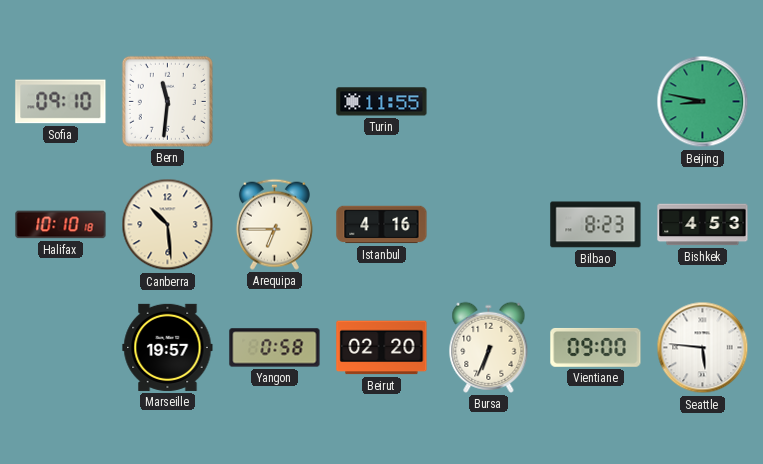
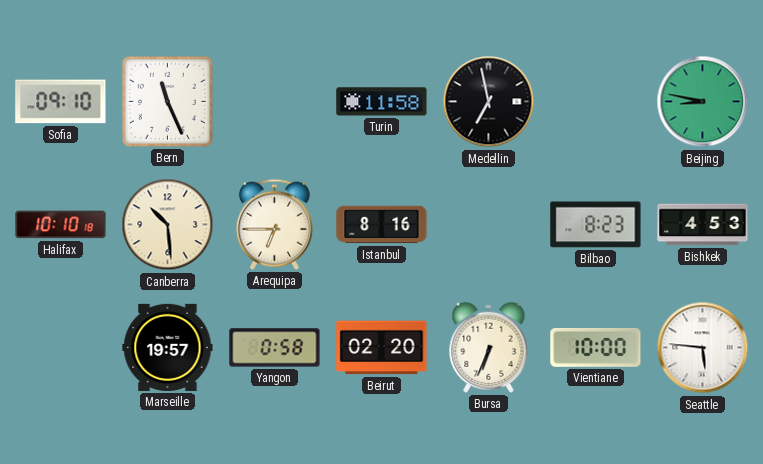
Bern: 11:31 -> 11:26
Turin: 11:55 -> 11:58
Medellin: none -> 6:58
Istanbul: 4:16 -> 8:16
Vientiane: 09:00 -> 10:00
